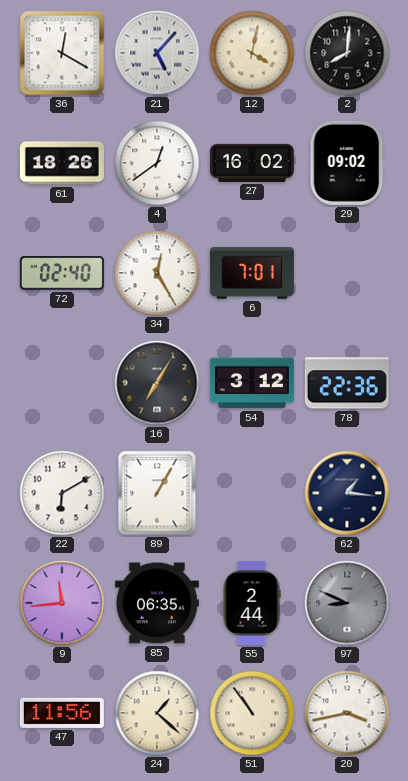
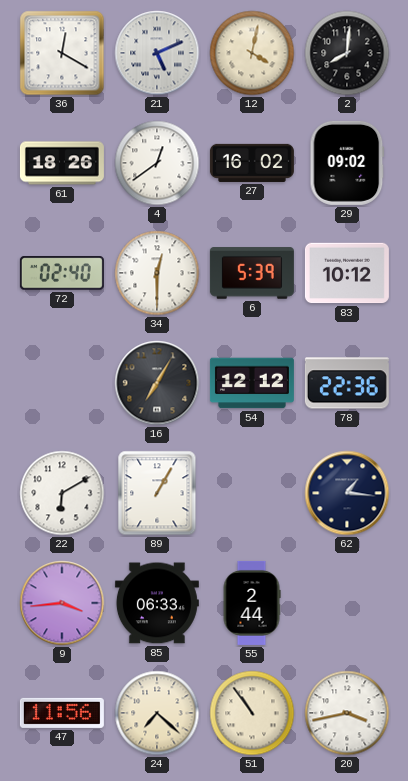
21: 5:07 -> 5:11
34: 12:25 -> 12:30
6: 7:01 -> 5:39
83: none -> 10:12
54: 3:12 -> 12:12
9: 11:44 -> 3:44
85: 06:35 -> 06:33
97: 8:49 -> none
24: 1:22 -> 7:22
